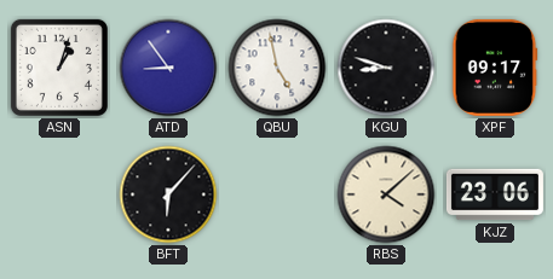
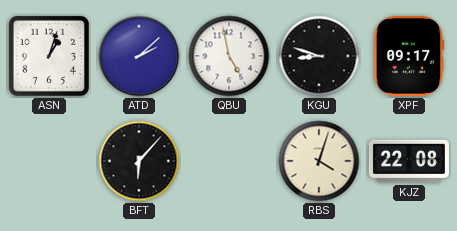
ATD: 8:54 -> 2:08
RBS: 4:08 -> 4:03
KJZ: 23:06 -> 22:08
